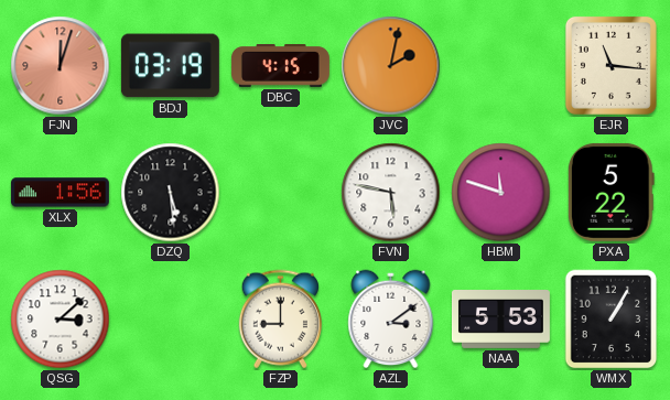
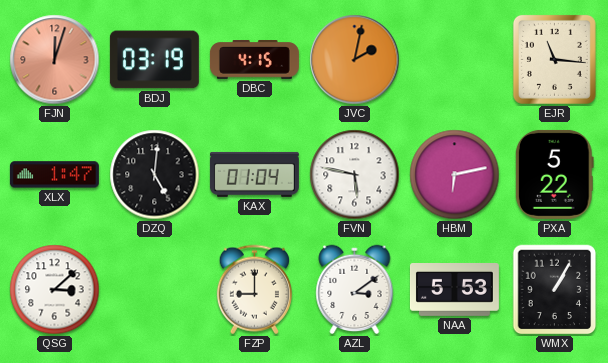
XLX: 1:56 -> 1:47
DZQ: 5:29 -> 5:01
KAX: none -> 01:04
HBM: 11:48 -> 6:13
